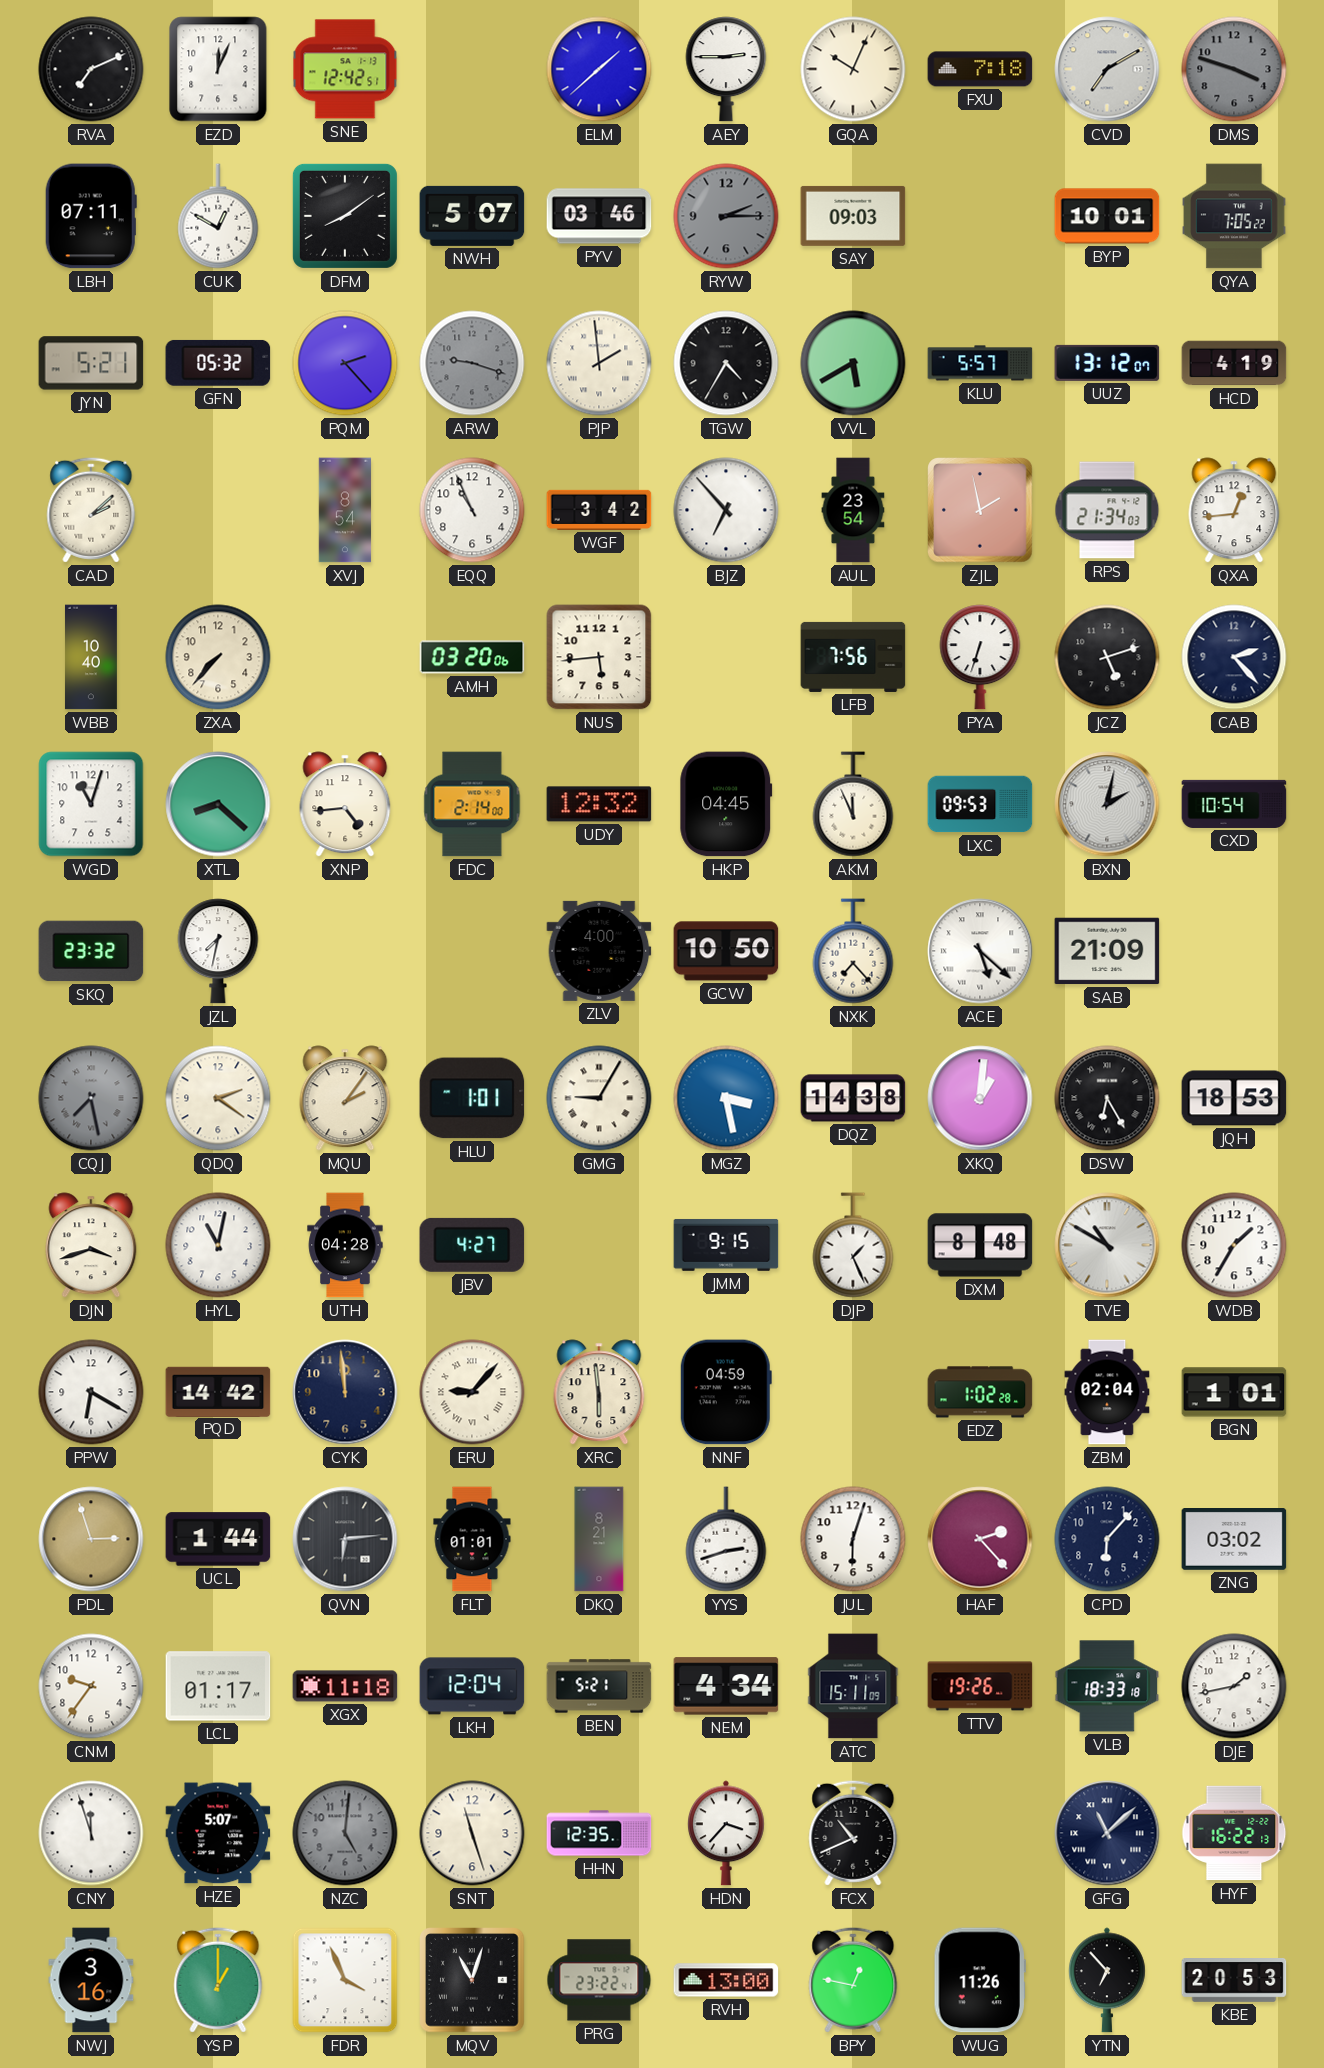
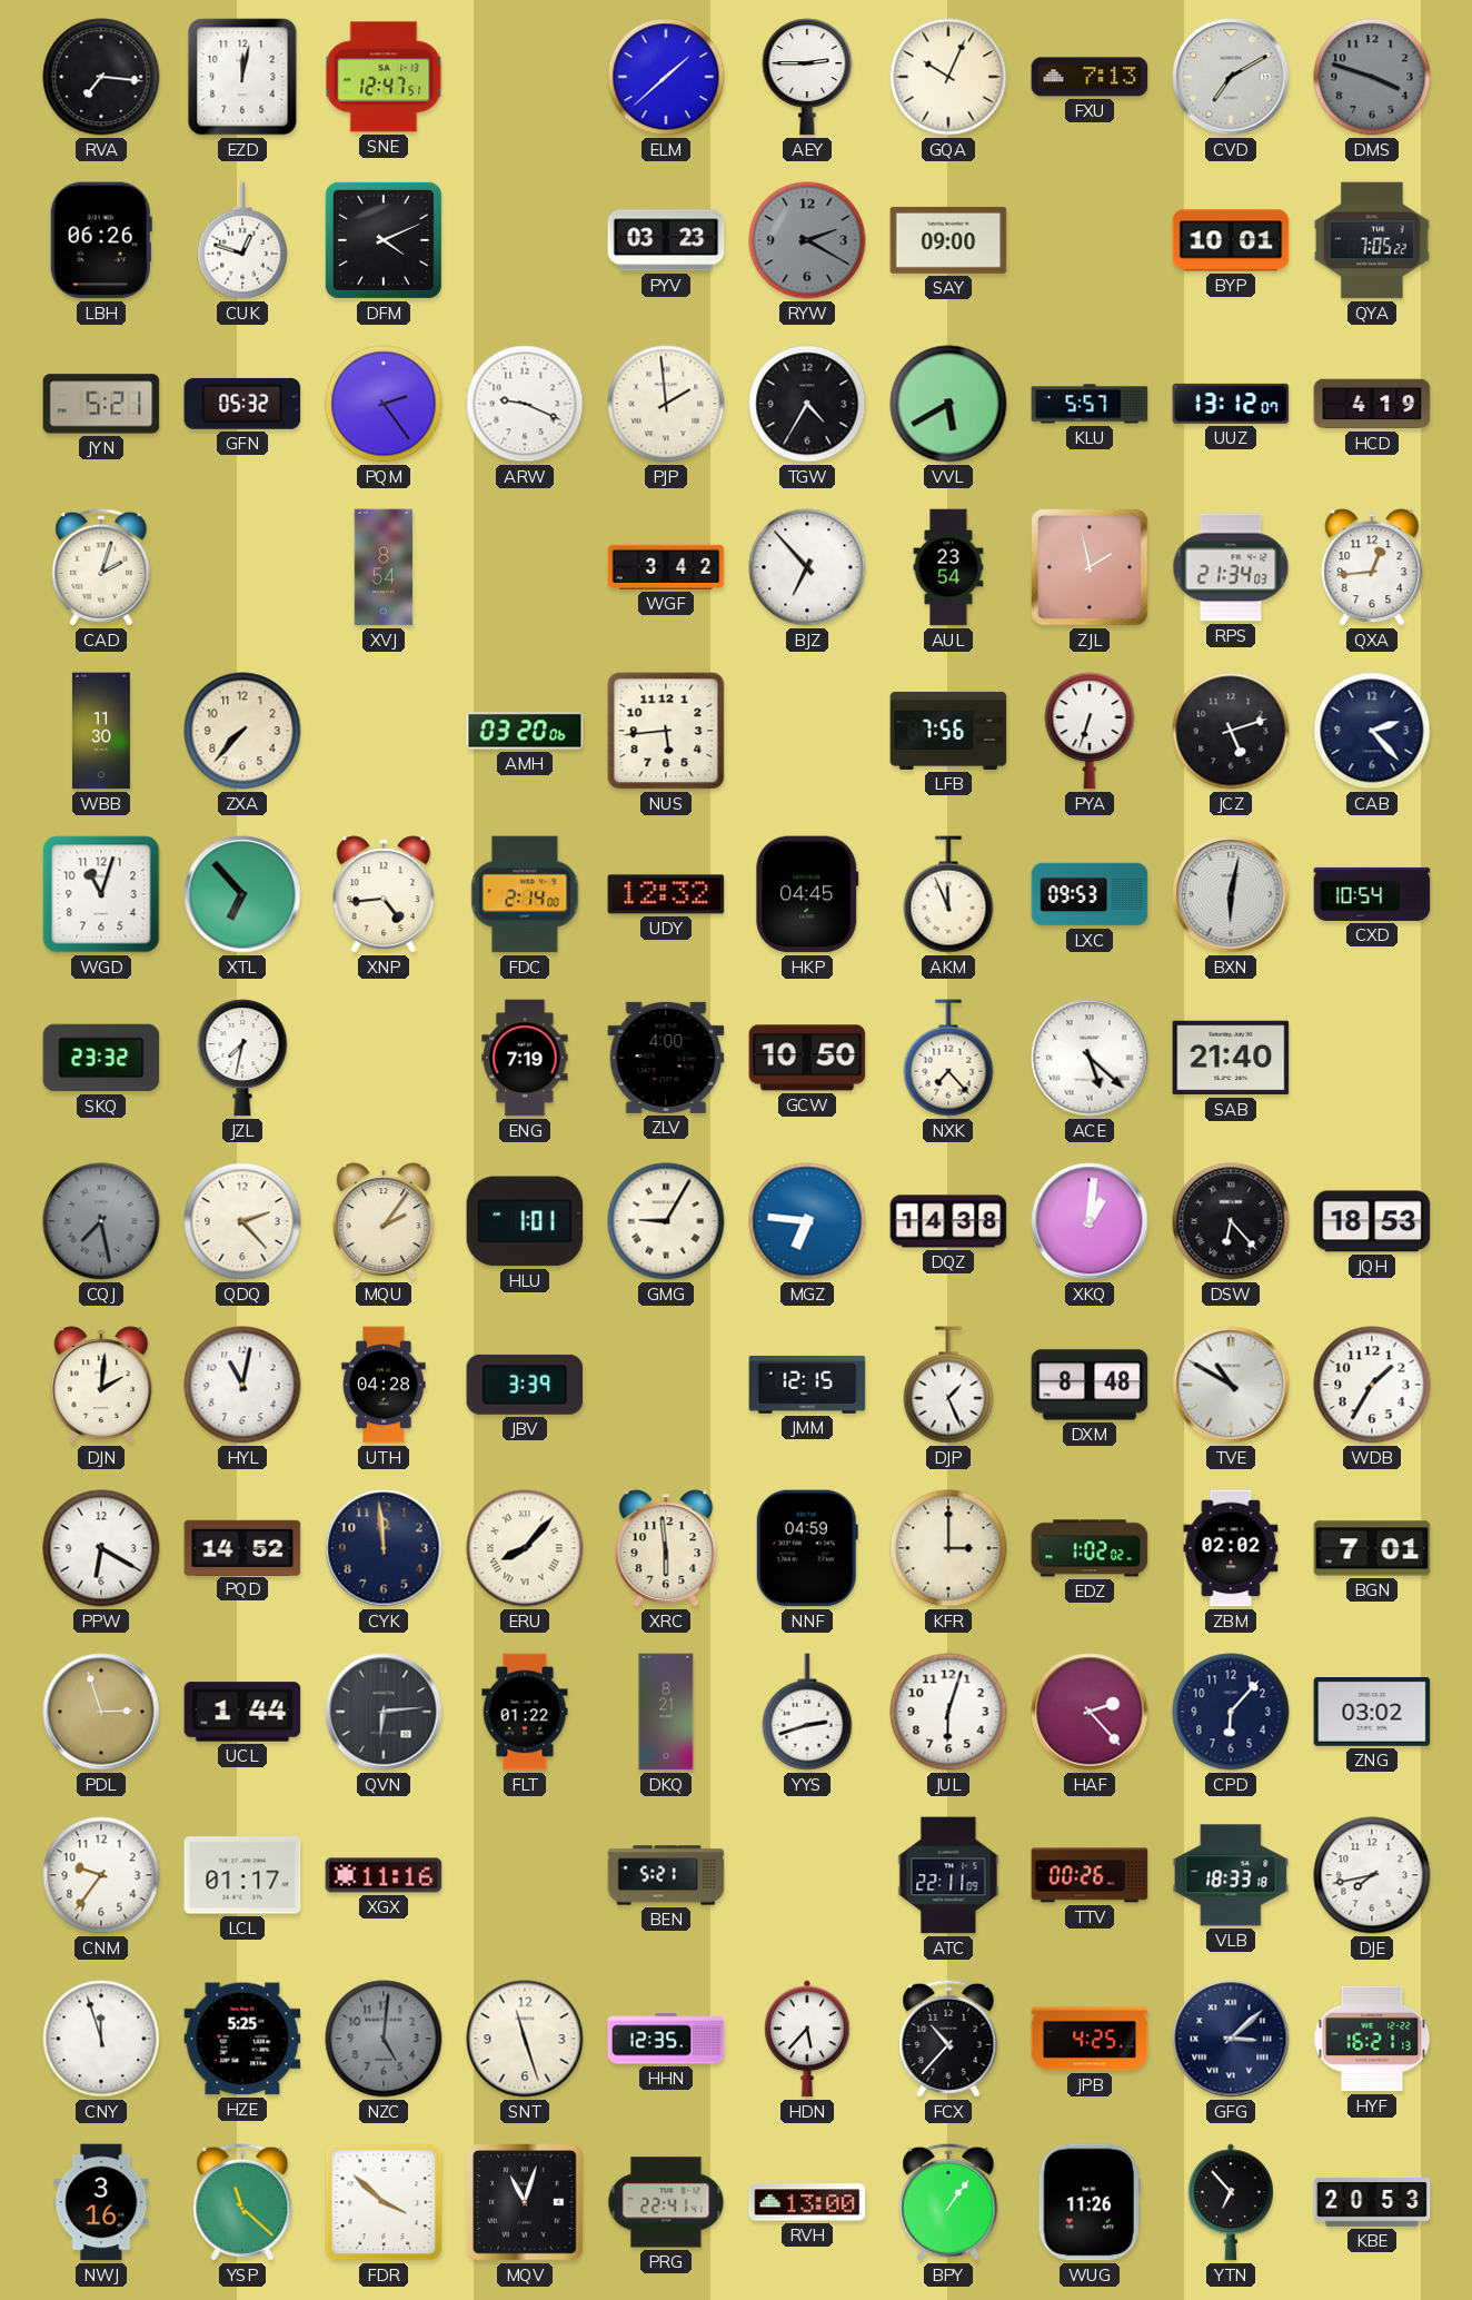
RVA: 7:11 -> 7:16
EZD: 12:04 -> 12:02
SNE: 12:42 -> 12:47
FXU: 7:18 -> 7:13
LBH: 07:11 -> 06:26
CUK: 12:50 -> 12:48
DFM: 8:09 -> 4:11
NWH: 5:07 -> none
PYV: 03:46 -> 03:23
RYW: 2:15 -> 2:20
SAY: 09:03 -> 09:00
PQM: 2:23 -> 2:24
ARW: 9:18 -> 9:19
ARW dial: grey -> white
CAD: 2:08 -> 2:03
EQQ: 10:56 -> none
WBB: 10:40 -> 11:30
XTL: 8:22 -> 6:53
BXN: 2:02 -> 6:02
ENG: none -> 7:19
SAB: 21:09 -> 21:40
QDQ: 2:21 -> 2:23
MGZ: 3:28 -> 6:46
DSW: 6:25 -> 6:23
DJN: 3:42 -> 2:01
JBV: 4:27 -> 3:39
JMM: 9:15 -> 12:15
PQD: 14:42 -> 14:52
ERU: 9:07 -> 8:07
KFR: none -> 3:00
EDZ: 1:02:28 -> 1:02:02
ZBM: 02:04 -> 02:02
BGN: 1:01 -> 7:01
FLT: 01:01 -> 01:22
XGX: 11:18 -> 11:16
LKH: 12:04 -> none
NEM: 4:34 -> none
ATC: 15:11 -> 22:11
TTV: 19:26 -> 00:26
DJE: 1:43 -> 7:43
HZE: 5:07 -> 5:25
HDN: 3:37 -> 5:37
FCX: 10:41 -> 10:37
JPB: none -> 4:25
GFG: 11:08 -> 3:08
HYF: 16:22 -> 16:21
YSP: 1:00 -> 11:22
FDR: 3:56 -> 3:52
PRG: 23:22 -> 22:41
BPY: 12:47 -> 1:06
